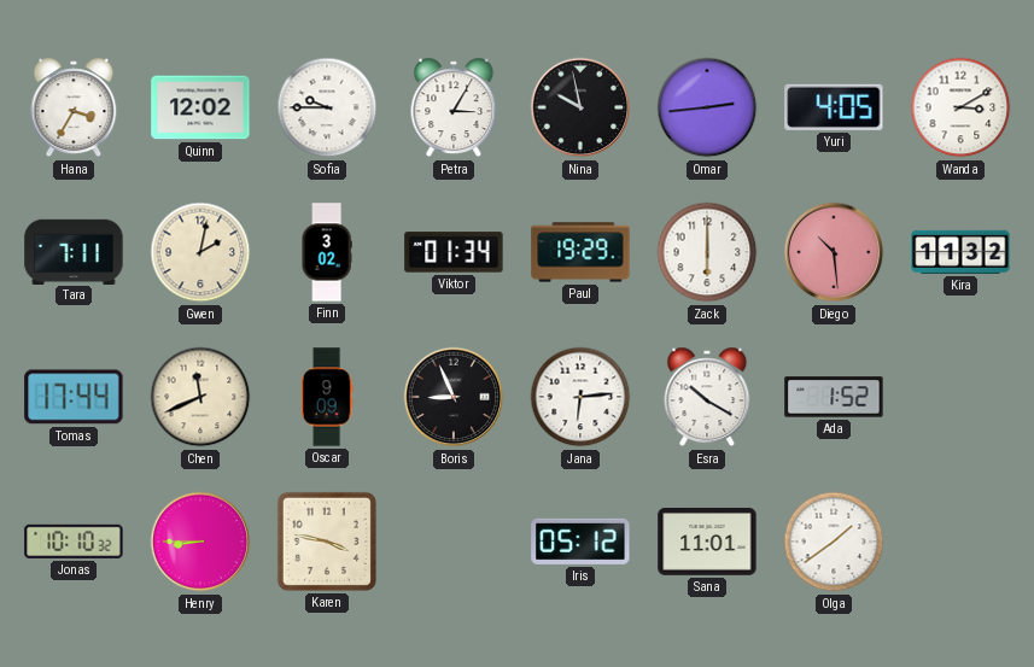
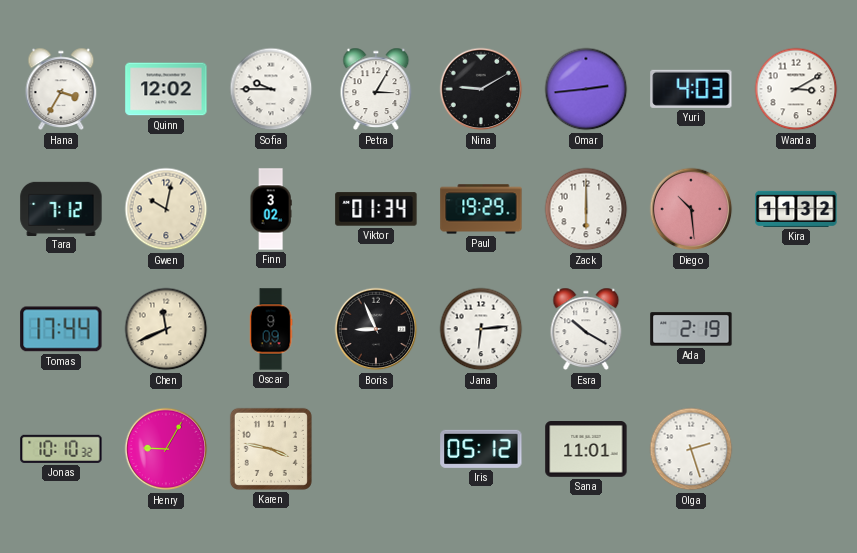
Nina: 9:58 -> 9:10
Yuri: 4:05 -> 4:03
Tara: 7:11 -> 7:12
Gwen: 2:02 -> 10:02
Ada: 1:52 -> 2:19
Henry: 8:45 -> 9:05
Olga: 1:39 -> 2:27
